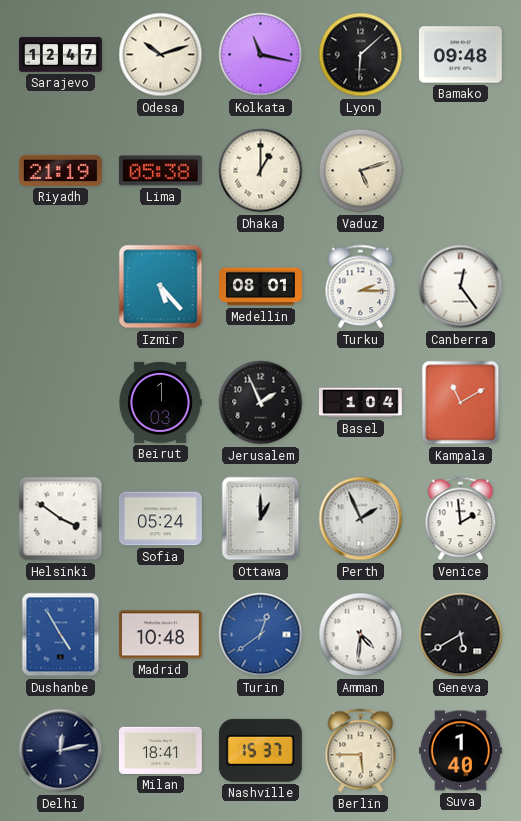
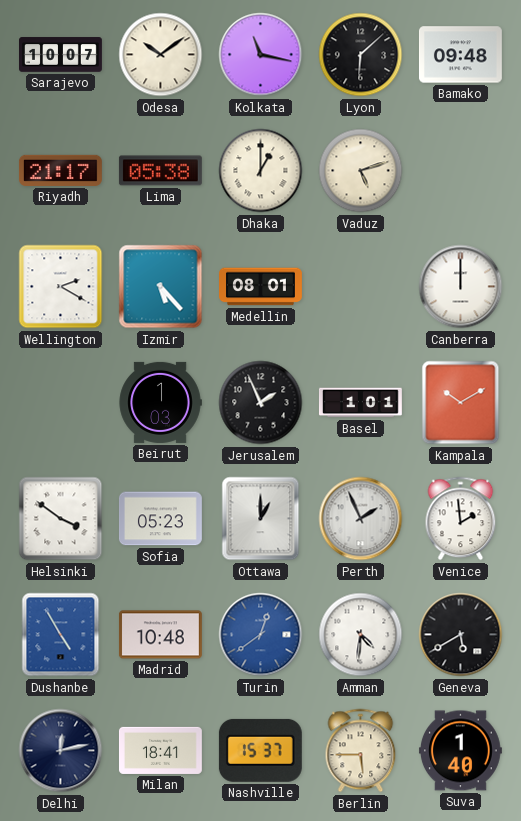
Sarajevo: 12:47 -> 10:07
Odesa: 10:12 -> 10:09
Riyadh: 21:19 -> 21:17
Wellington: none -> 2:20
Turku: 2:15 -> none
Canberra: 12:24 -> 12:00
Basel: 1:04 -> 1:01
Kampala: 11:10 -> 10:10
Sofia: 05:24 -> 05:23
